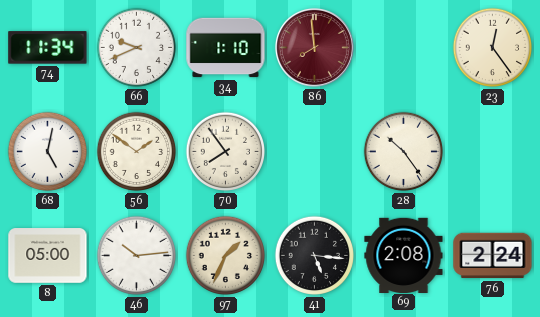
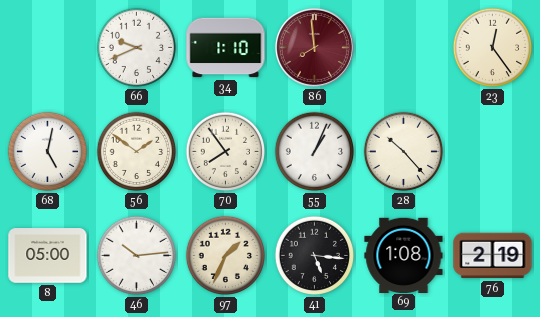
74: 11:34 -> none
55: none -> 1:04
28: 10:24 -> 10:23
69: 2:08 -> 1:08
76: 2:24 -> 2:19
